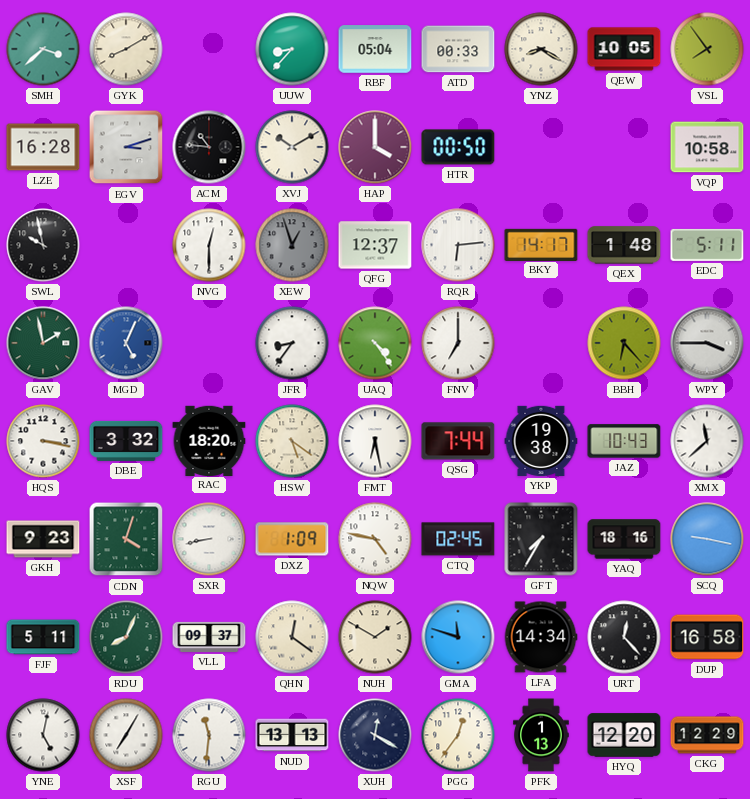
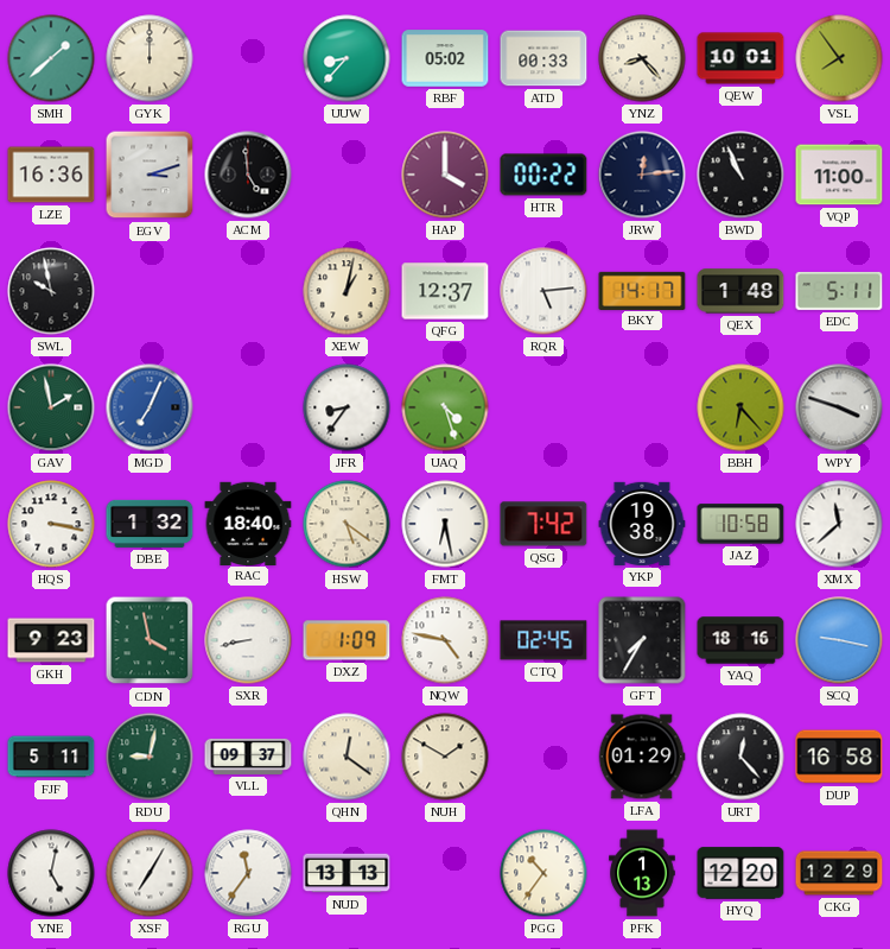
SMH: 3:38 -> 1:38
GYK: 8:10 -> 12:00
RBF: 05:04 -> 05:02
YNZ: 8:20 -> 8:23
QEW: 10:05 -> 10:01
LZE: 16:28 -> 16:36
ACM: 10:46 -> 4:59
XVJ: 10:10 -> none
HTR: 00:50 -> 00:22
JRW: none -> 12:14
BWD: none -> 10:56
VQP: 10:58 -> 11:00
NVG: 12:30 -> none
XEW: 12:57 -> 1:02
XEW dial: grey -> cream
RQR: 6:14 -> 5:14
MGD: 5:04 -> 7:04
UAQ: 4:24 -> 4:27
FNV: 7:00 -> none
WPY: 3:45 -> 3:48
DBE: 3:32 -> 1:32
RAC: 18:20 -> 18:40
QSG: 7:44 -> 7:42
JAZ: 10:43 -> 10:58
CDN: 4:03 -> 3:58
RDU: 8:04 -> 9:02
GMA: 11:48 -> none
LFA: 14:34 -> 01:29
RGU: 11:31 -> 11:36
XUH: 12:20 -> none
PGG: 12:36 -> 10:36
